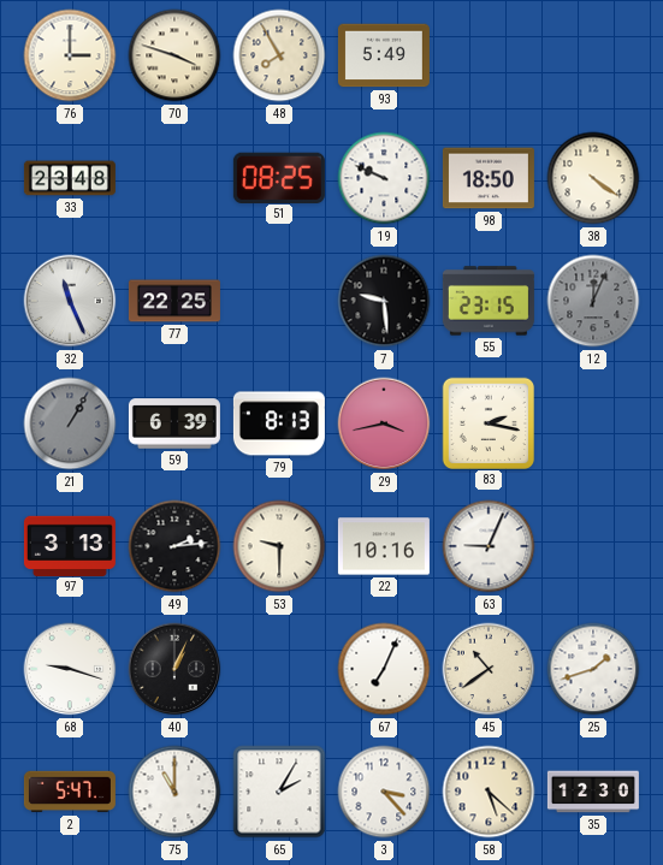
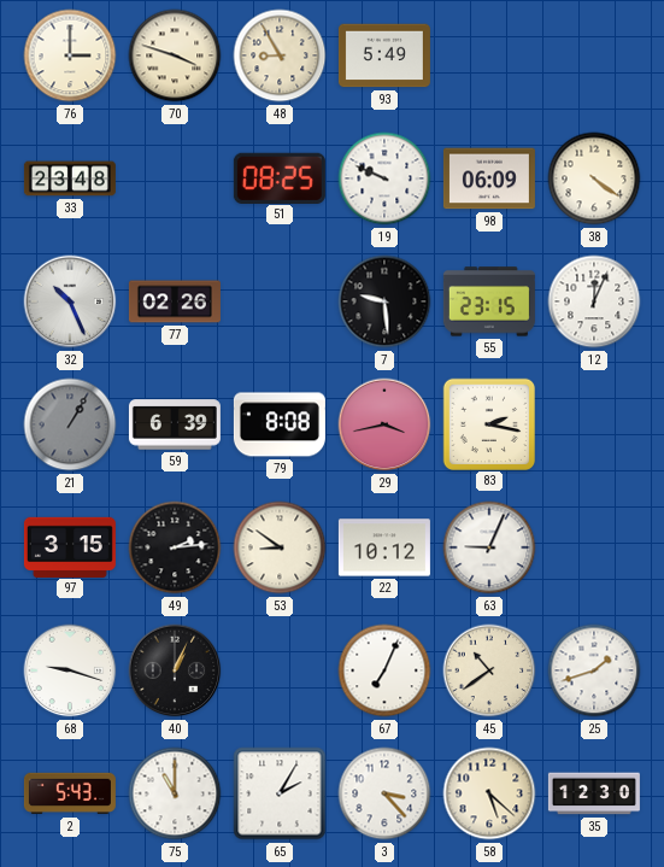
48: 7:55 -> 8:55
98: 18:50 -> 06:09
32: 11:26 -> 10:26
77: 22:25 -> 02:26
12 dial: grey -> white
79: 8:13 -> 8:08
97: 3:13 -> 3:15
53: 9:30 -> 8:51
22: 10:16 -> 10:12
2: 5:47 -> 5:43
